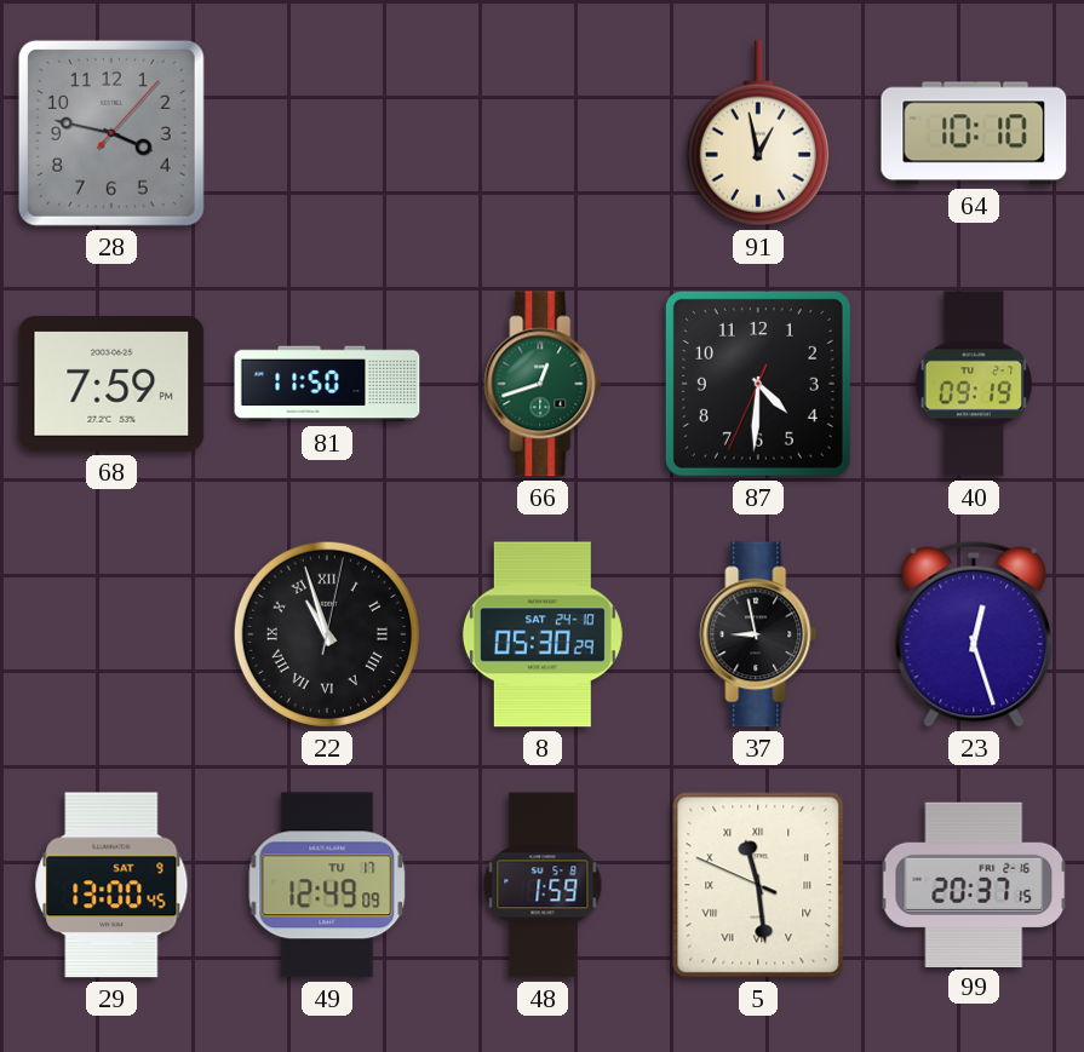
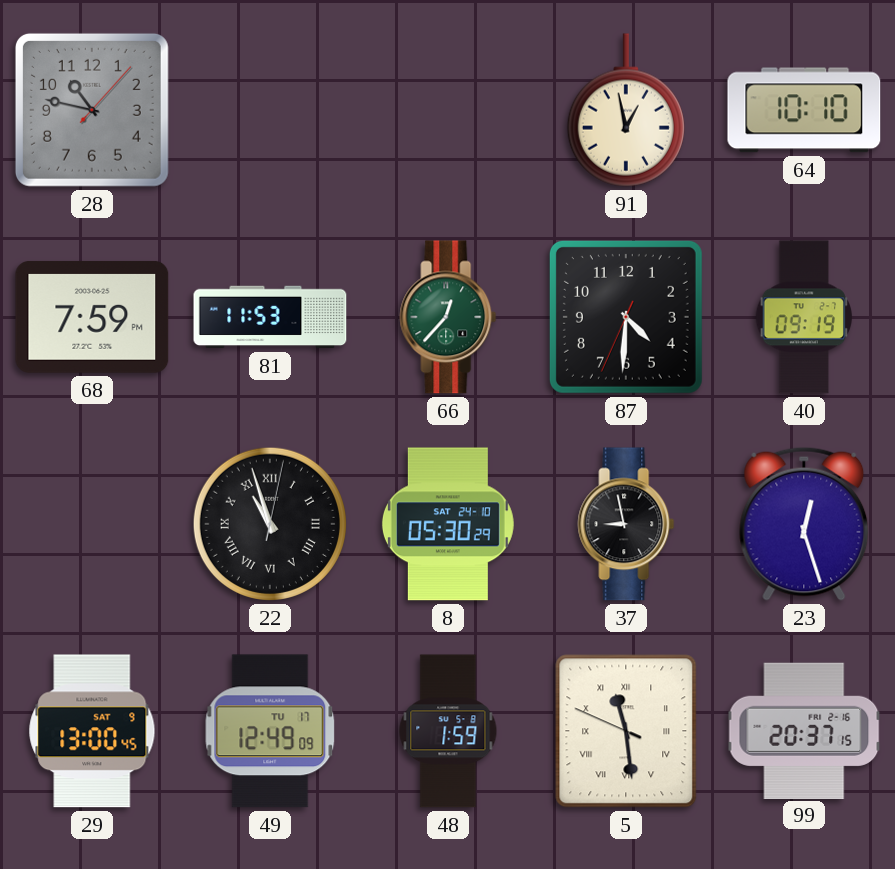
28: 3:47 -> 10:47
81: 11:50 -> 11:53
66: 12:42 -> 12:37
